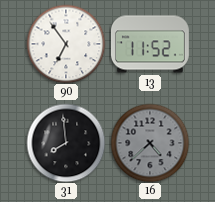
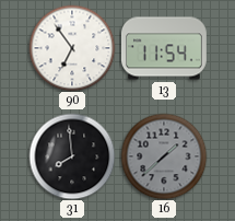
13: 11:52 -> 11:54
16: 4:38 -> 1:38
